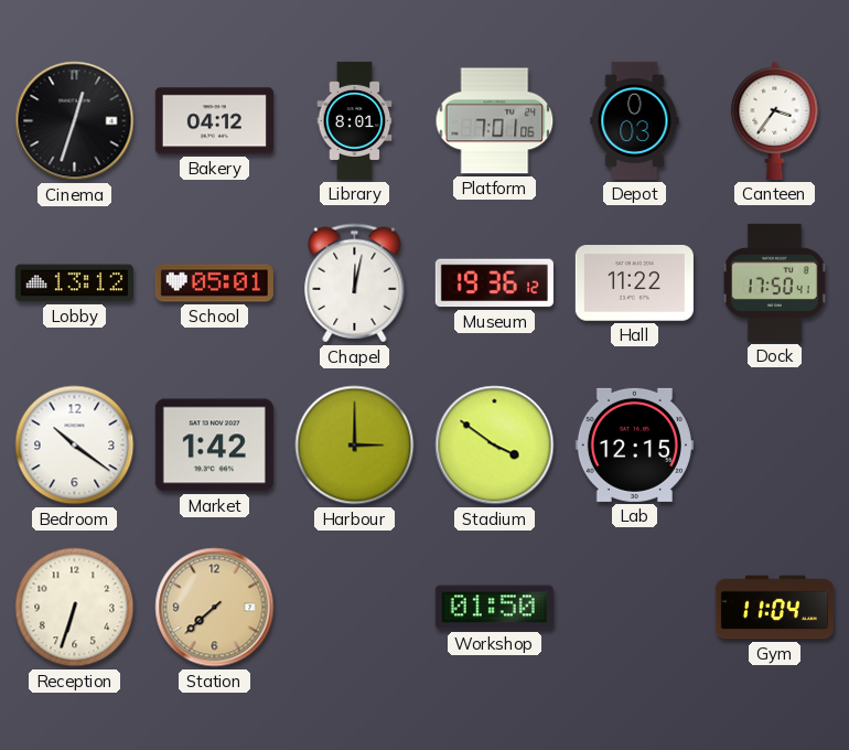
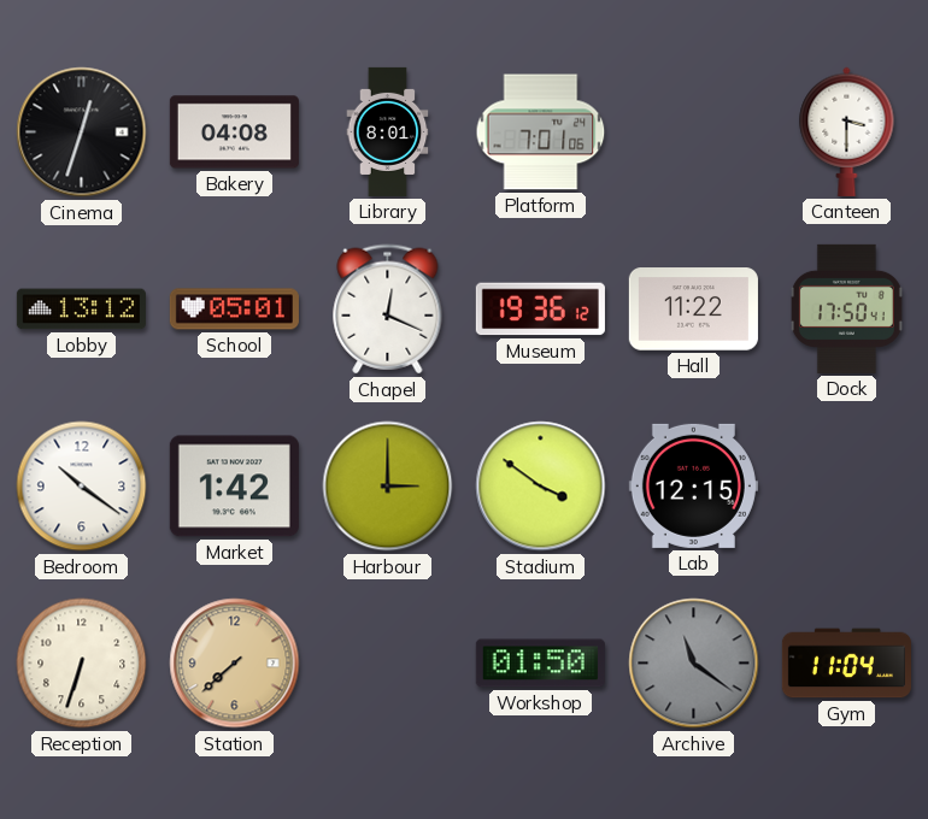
Bakery: 04:12 -> 04:08
Depot: 0:03 -> none
Canteen: 3:36 -> 3:30
Chapel: 12:02 -> 12:19
Archive: none -> 11:21
